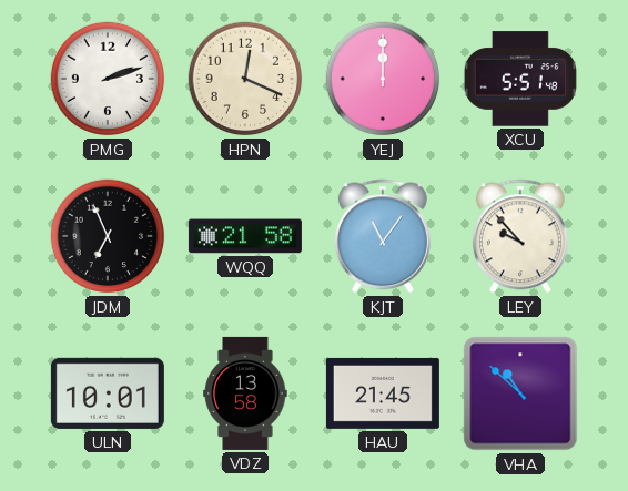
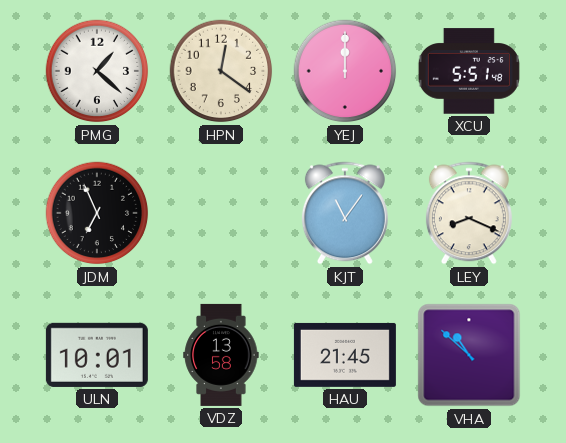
PMG: 2:12 -> 1:22
HPN: 12:19 -> 12:21
WQQ: 21:58 -> none
LEY: 9:53 -> 8:19
